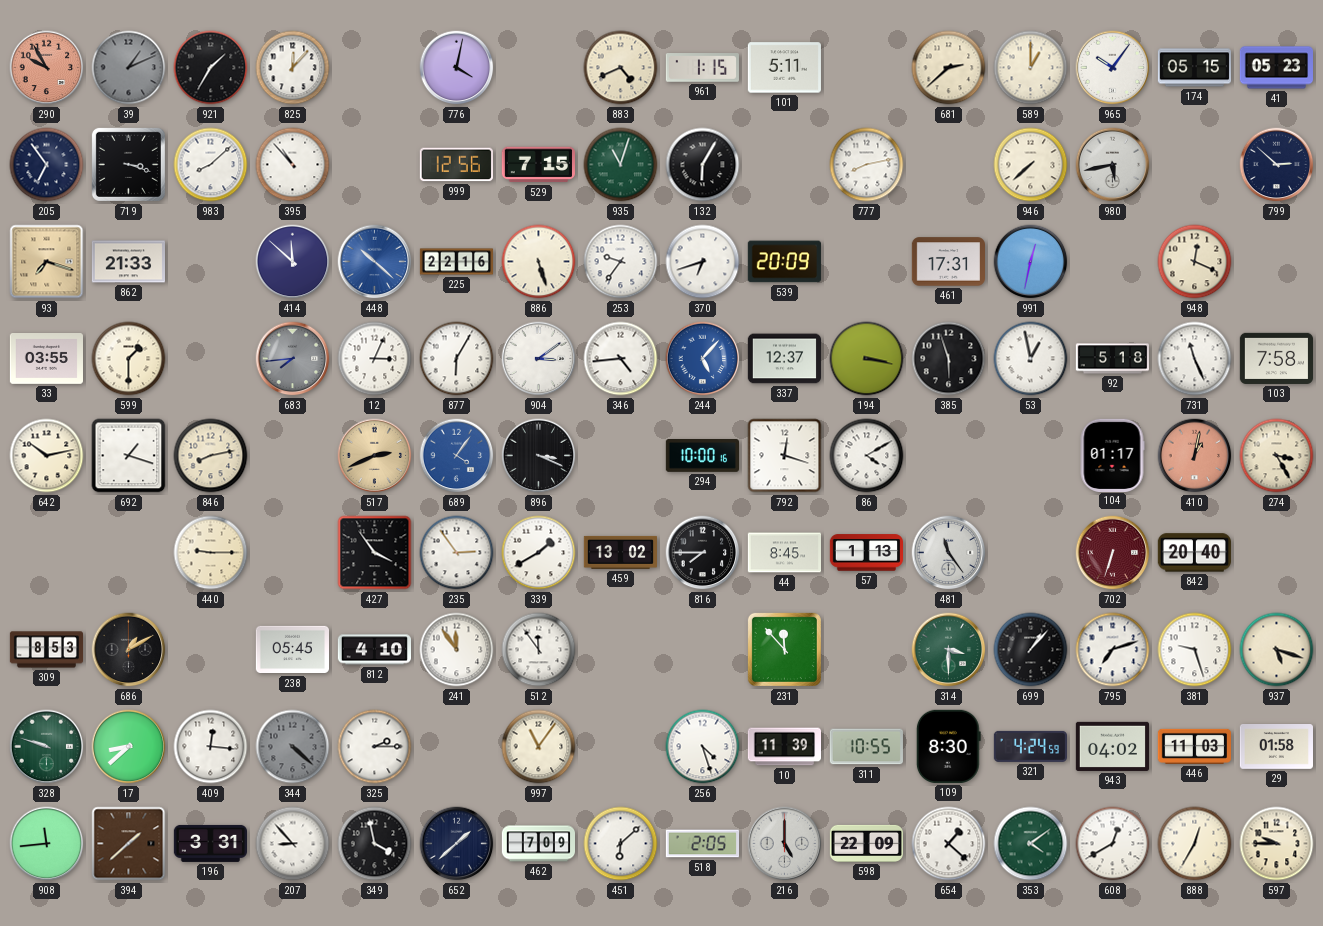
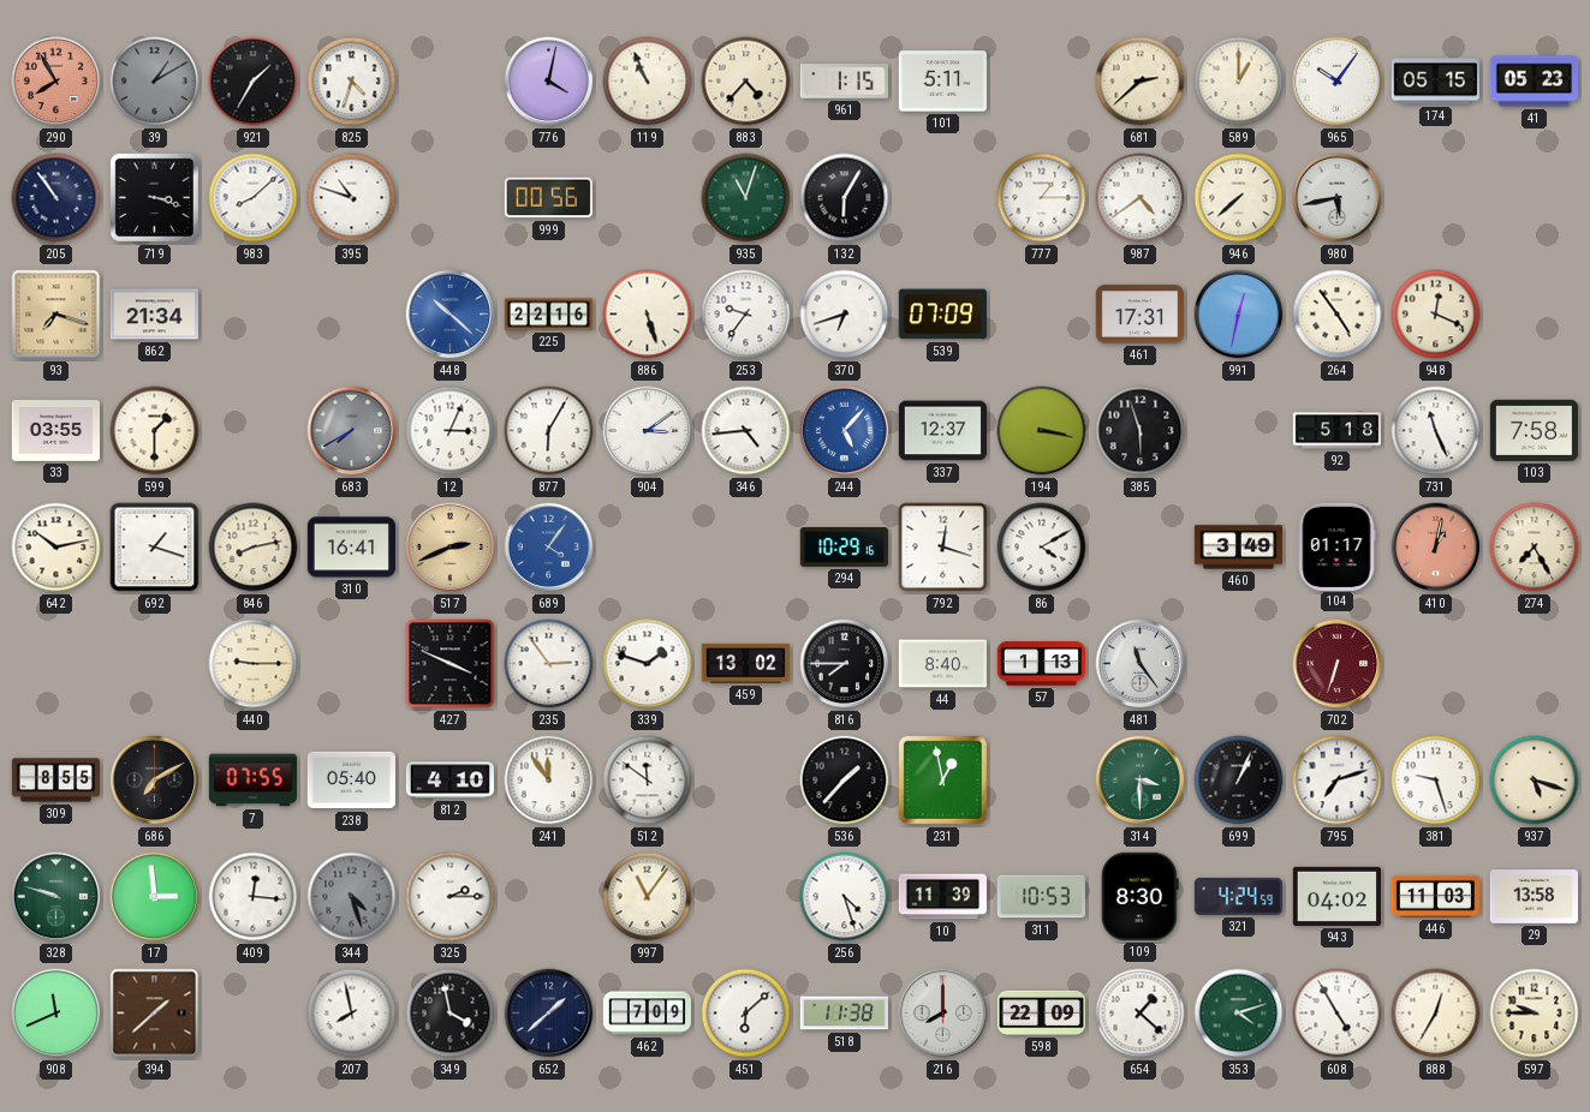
290: 9:55 -> 7:55
39: 1:11 -> 1:10
825: 12:07 -> 4:33
119: none -> 10:56
883: 4:41 -> 4:37
205: 6:54 -> 10:54
395: 10:53 -> 10:48
999: 12:56 -> 00:56
529: 7:15 -> none
777: 8:13 -> 1:15
987: none -> 4:39
799: 2:52 -> none
862: 21:33 -> 21:34
414: 11:52 -> none
539: 20:09 -> 07:09
264: none -> 4:54
683: 7:44 -> 7:40
53: 12:58 -> none
310: none -> 16:41
896: 3:19 -> none
294: 10:00 -> 10:29
460: none -> 3:49
274: 3:25 -> 7:25
427: 3:54 -> 3:49
339: 1:40 -> 1:48
44: 8:45 -> 8:40
842: 20:40 -> none
309: 8:53 -> 8:55
686: 1:10 -> 7:10
7: none -> 07:55
238: 05:45 -> 05:40
512: 11:54 -> 11:51
536: none -> 1:37
231: 11:53 -> 12:58
699: 1:07 -> 1:04
17: 8:38 -> 2:59
344: 4:22 -> 4:27
311: 10:55 -> 10:53
29: 01:58 -> 13:58
908: 11:44 -> 11:41
196: 3:31 -> none
207: 8:53 -> 7:58
518: 2:05 -> 11:38
216: 5:00 -> 8:00
353: 4:09 -> 4:12
608: 12:40 -> 4:55
